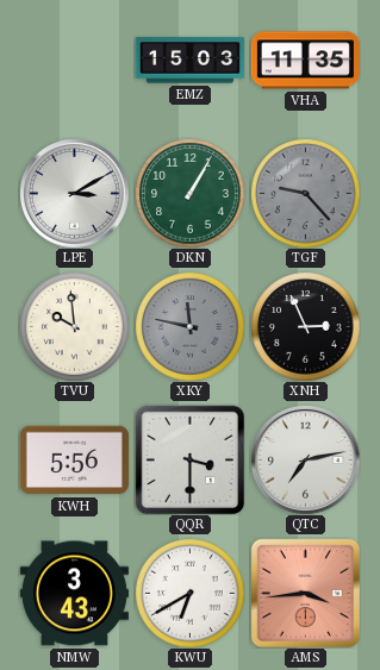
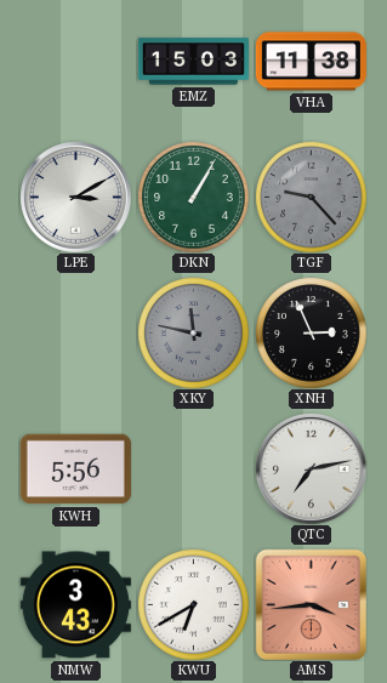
VHA: 11:35 -> 11:38
TVU: 9:59 -> none
QQR: 3:30 -> none
